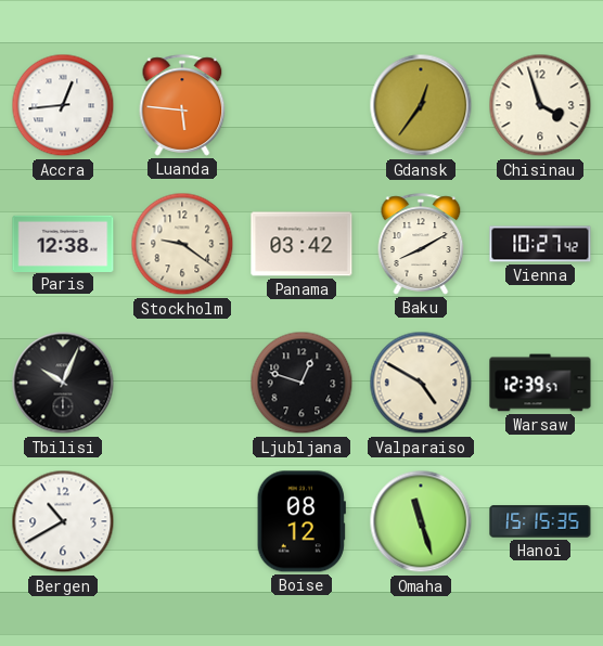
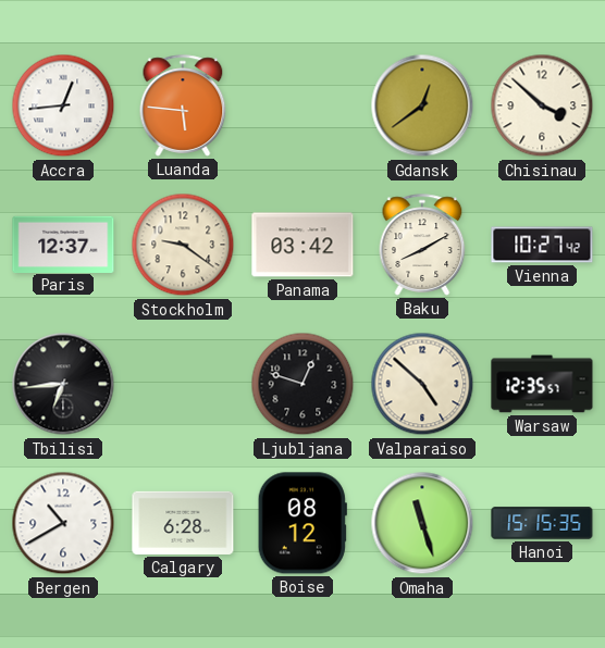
Gdansk: 12:36 -> 12:39
Chisinau: 3:57 -> 3:52
Paris: 12:38 -> 12:37
Tbilisi: 10:04 -> 6:44
Valparaiso: 4:50 -> 4:52
Warsaw: 12:39 -> 12:35
Calgary: none -> 6:28
